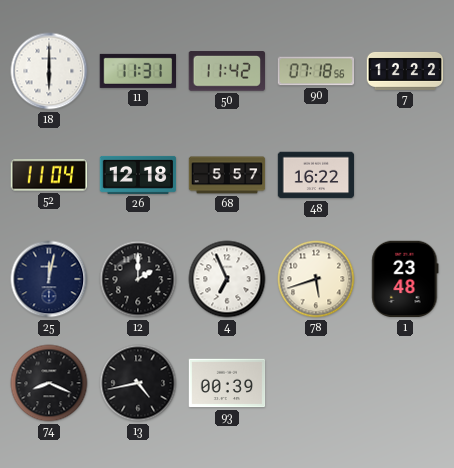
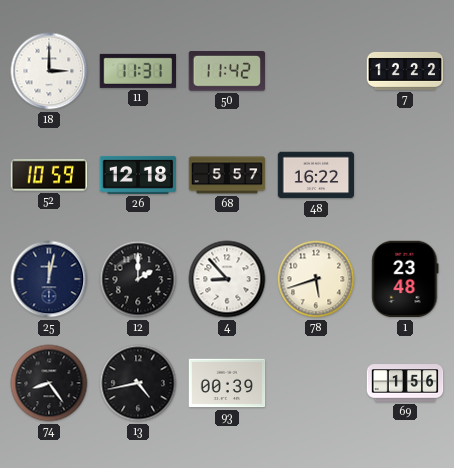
18: 6:00 -> 3:00
90: 07:18 -> none
52: 11:04 -> 10:59
4: 6:56 -> 8:53
74: 8:19 -> 8:24
69: none -> 1:56
